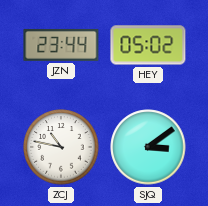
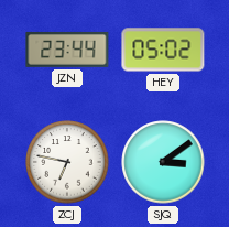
ZCJ: 10:47 -> 6:47
